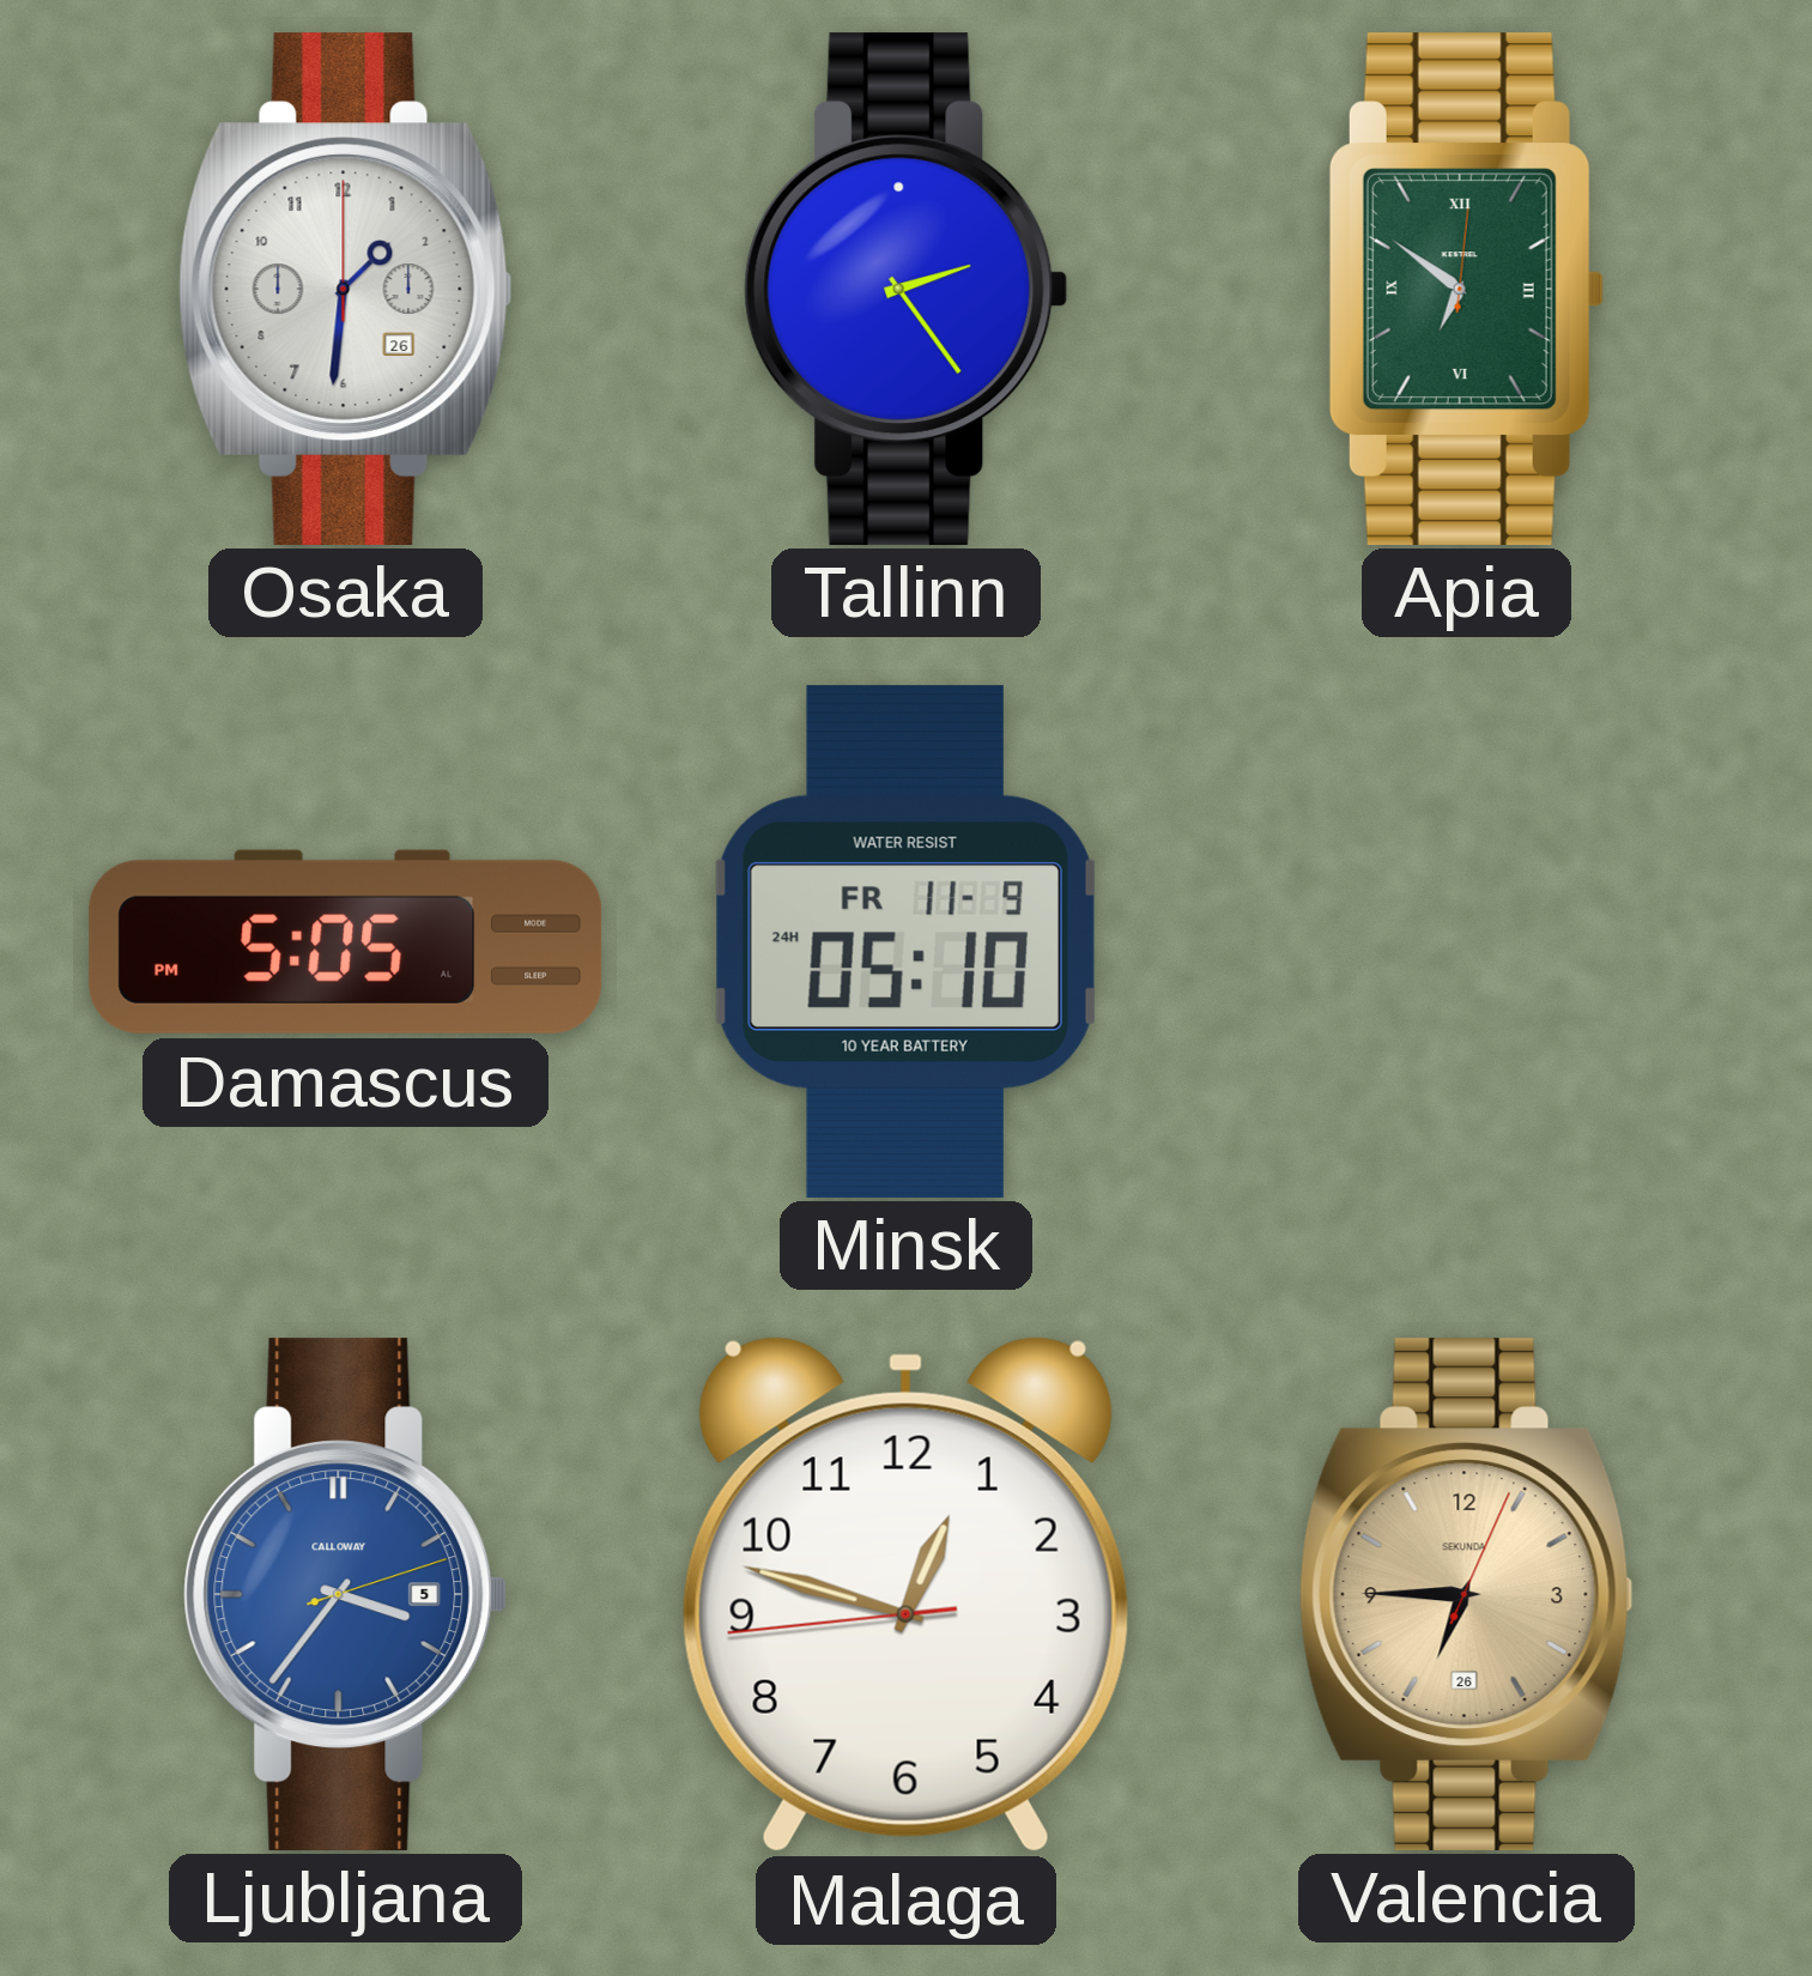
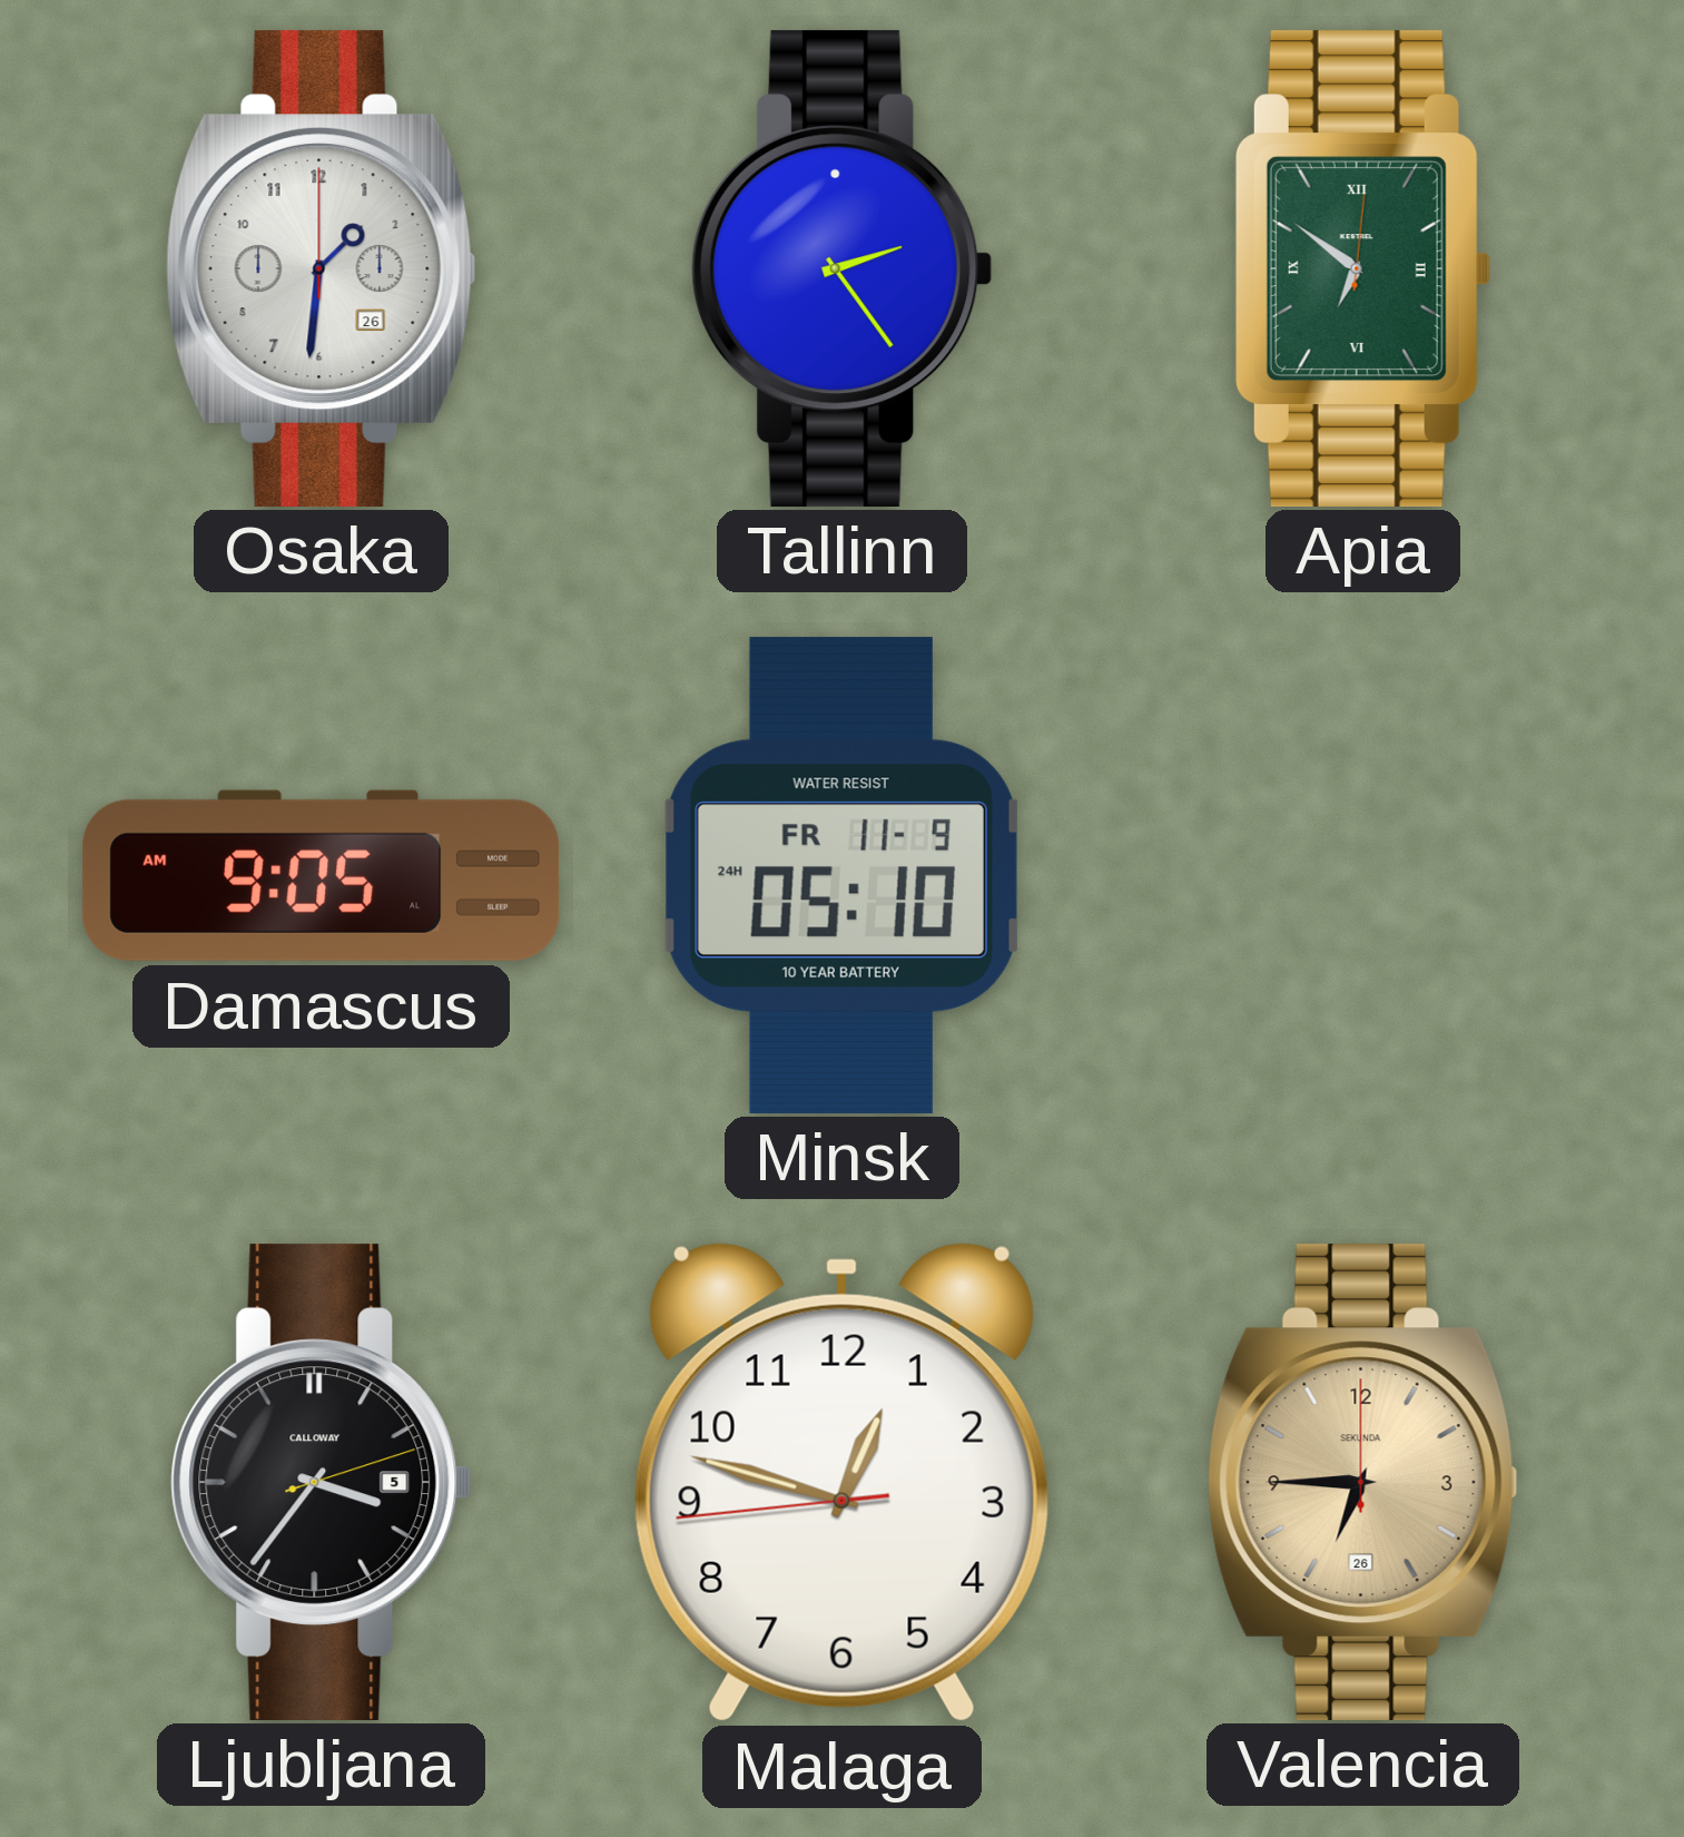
Damascus: 5:05 -> 9:05
Ljubljana dial: blue -> black
Valencia: 6:45:04 -> 6:45:00
